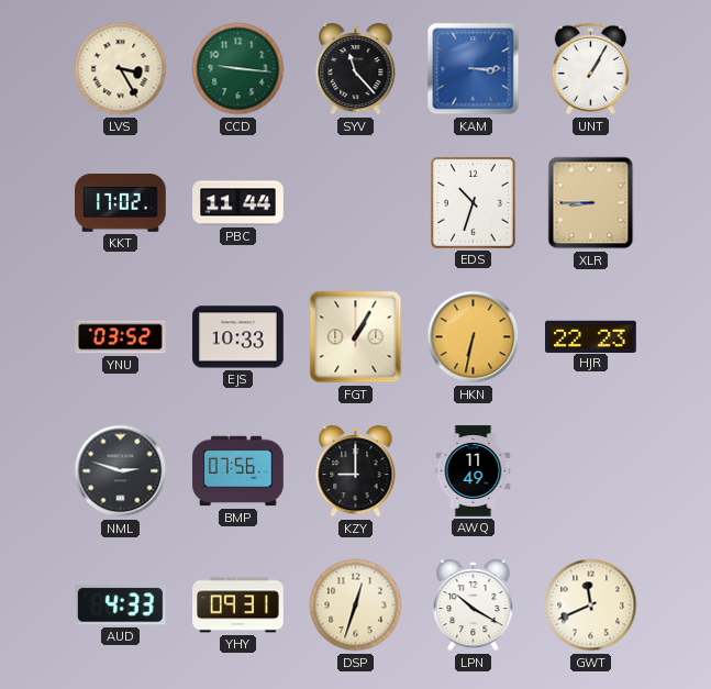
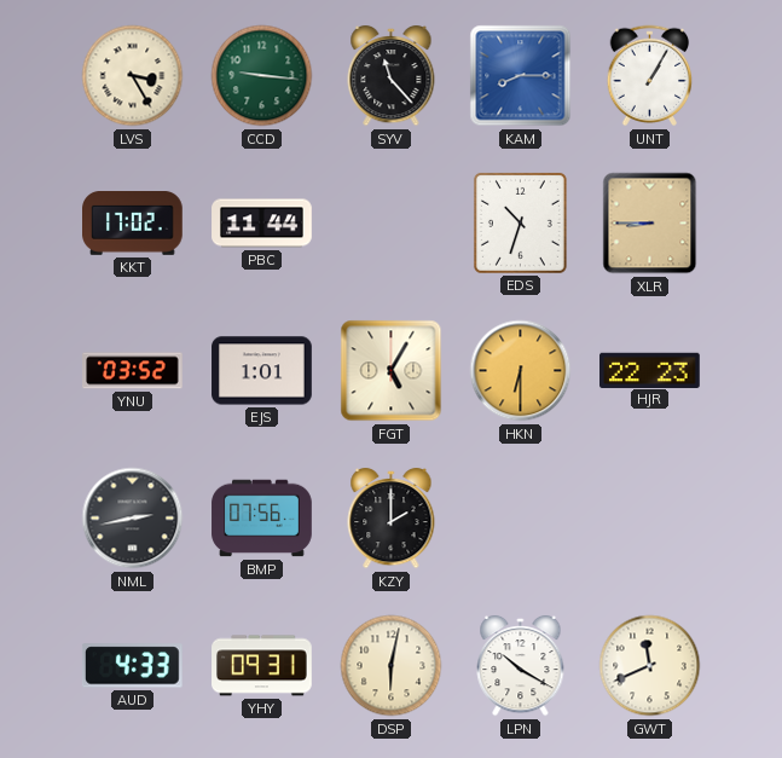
KAM: 3:15 -> 8:15
EJS: 10:33 -> 1:01
FGT: 1:05 -> 5:05
HKN: 6:32 -> 6:30
NML: 2:48 -> 2:43
KZY: 9:00 -> 2:00
AWQ: 11:49 -> none
DSP: 12:33 -> 6:02
